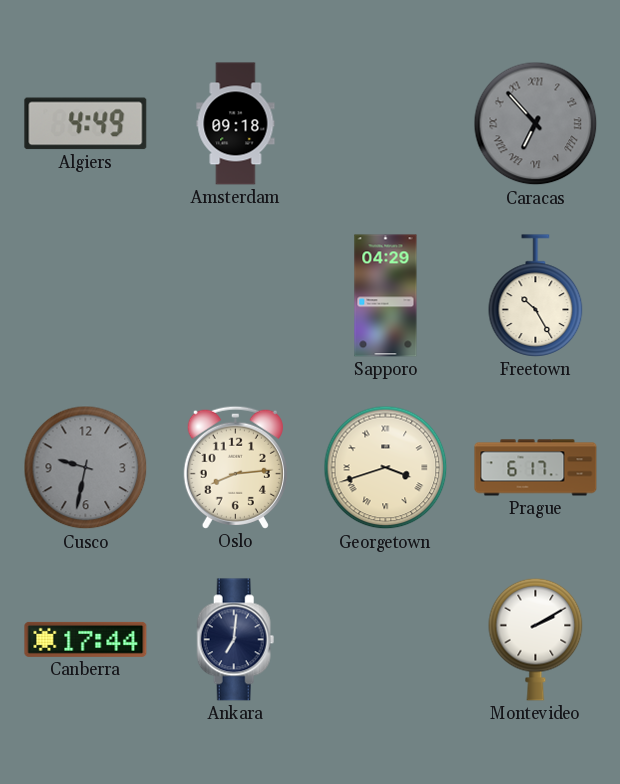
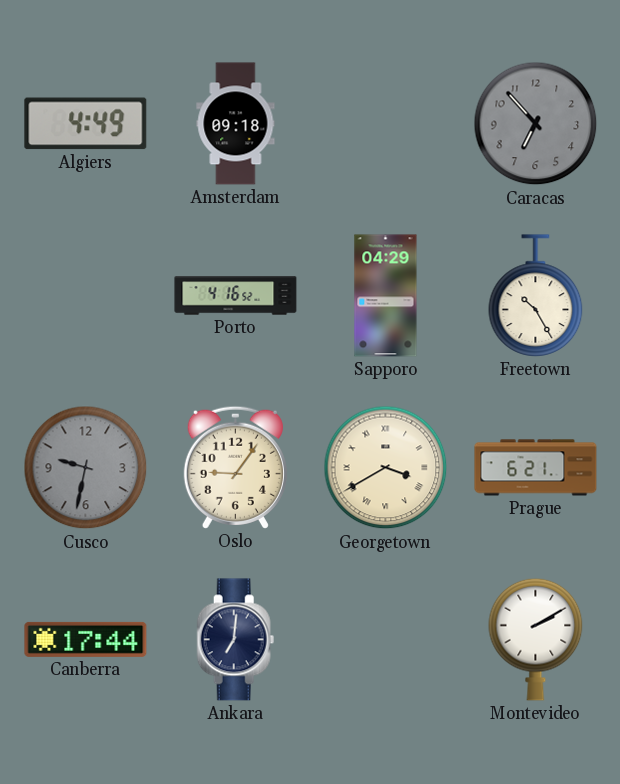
Caracas numerals: Roman -> Arabic
Porto: none -> 4:16
Oslo: 8:14 -> 9:06
Georgetown: 3:42 -> 3:40
Prague: 6:17 -> 6:21
